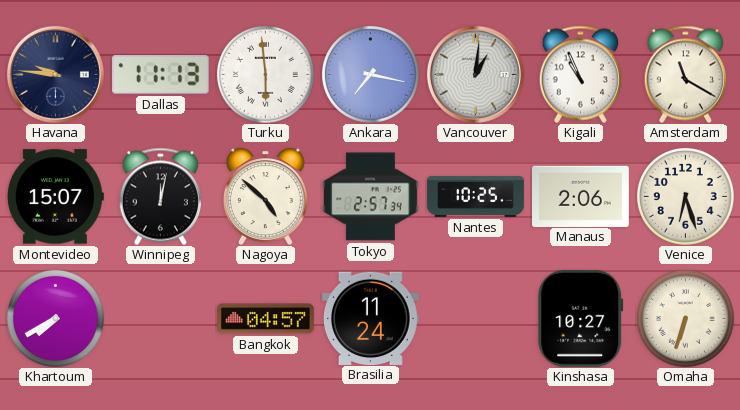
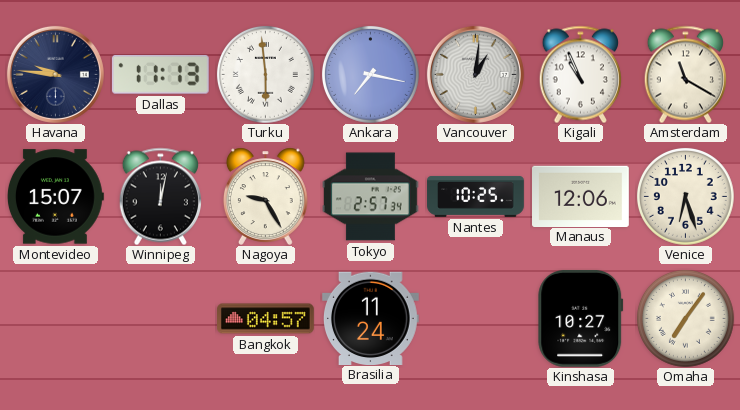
Nagoya: 4:52 -> 9:25
Manaus: 2:06 -> 12:06
Khartoum: 7:40 -> none
Omaha: 6:33 -> 7:06
